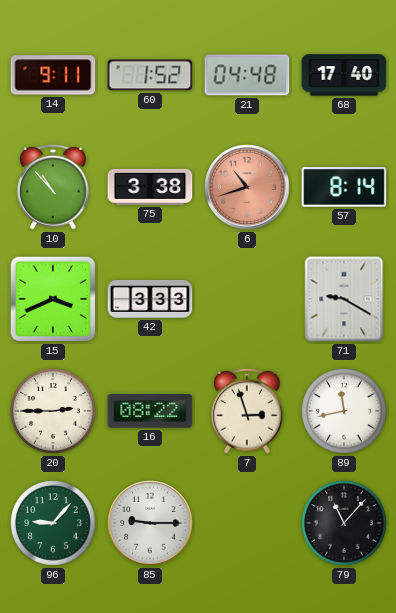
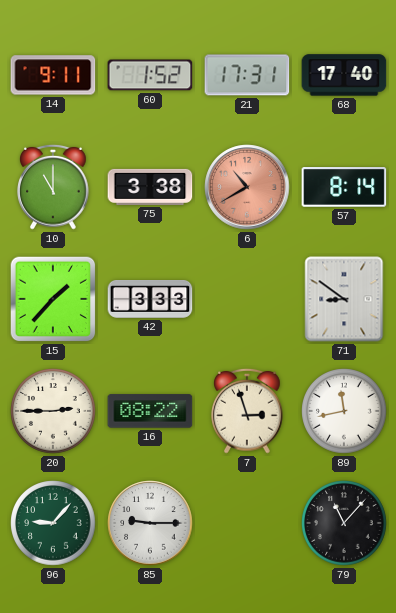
21: 04:48 -> 17:31
10: 10:53 -> 11:00
6: 10:42 -> 10:40
15: 3:41 -> 1:37
71: 9:20 -> 8:51
